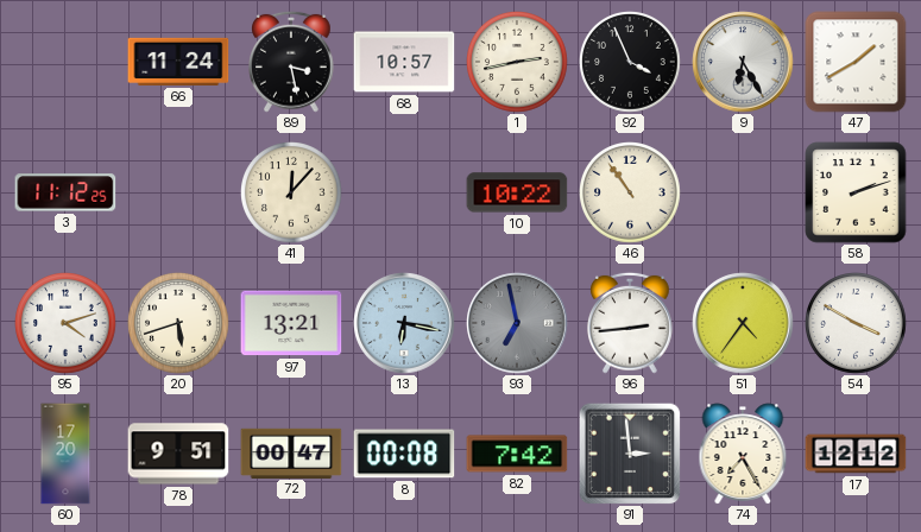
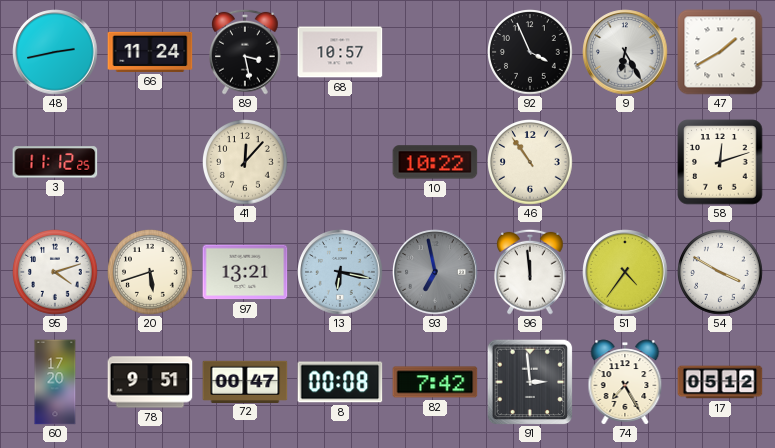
48: none -> 2:43
1: 2:43 -> none
58: 2:12 -> 12:12
96: 2:44 -> 11:59
17: 12:12 -> 05:12
